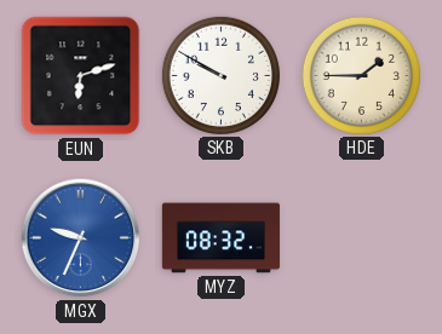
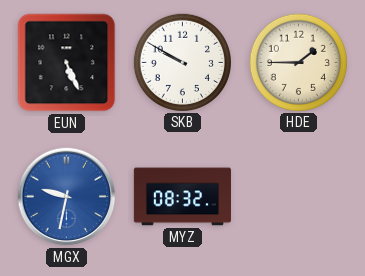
EUN: 6:12 -> 5:26
MGX: 9:34 -> 9:32
